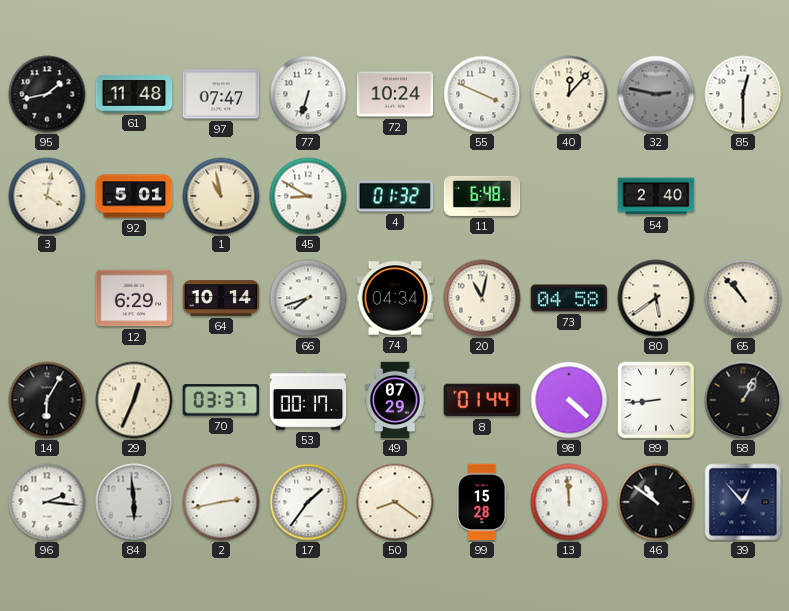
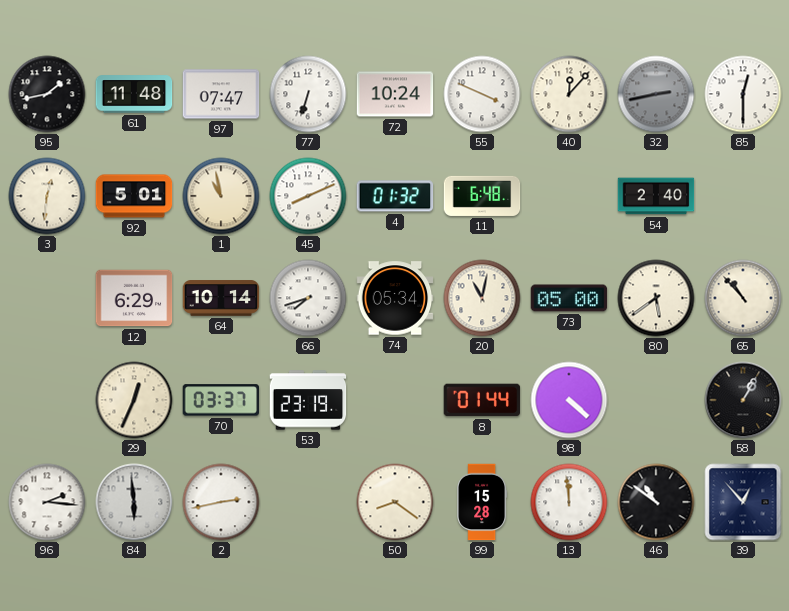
32: 2:47 -> 2:43
3: 4:02 -> 12:31
45: 8:50 -> 8:11
74: 04:34 -> 05:34
73: 04:58 -> 05:00
14: 6:05 -> none
53: 00:17 -> 23:19
49: 07:29 -> none
89: 8:44 -> none
17: 1:36 -> none
